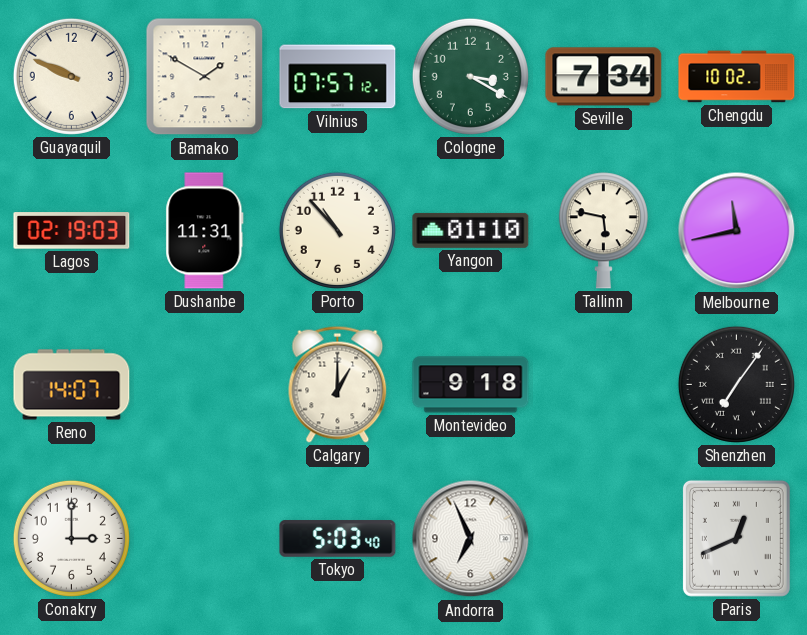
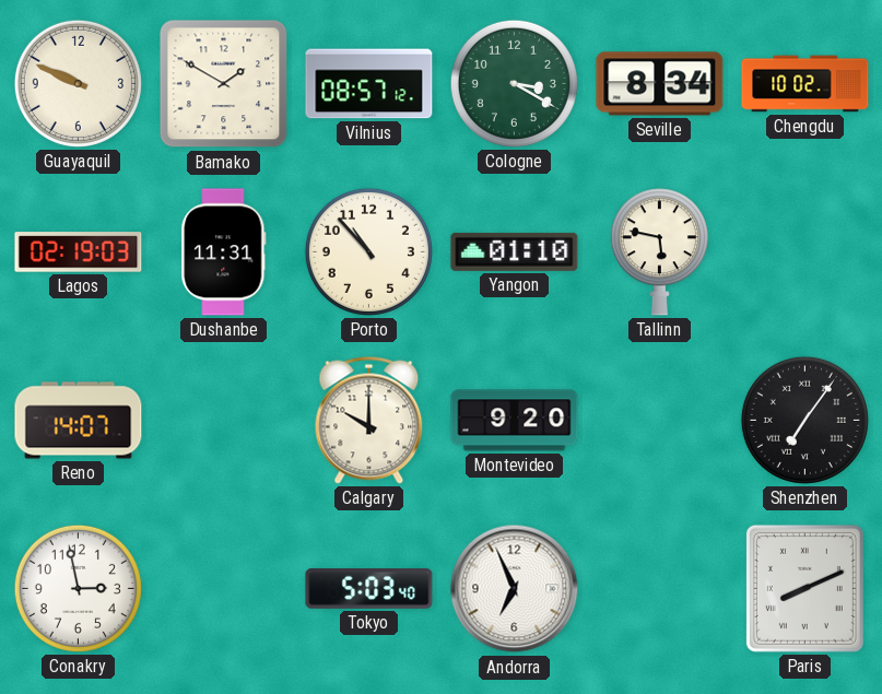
Vilnius: 07:57 -> 08:57
Seville: 7:34 -> 8:34
Melbourne: 11:43 -> none
Calgary: 1:00 -> 10:00
Montevideo: 9:18 -> 9:20
Conakry: 3:00 -> 2:58
Paris: 12:41 -> 8:11
